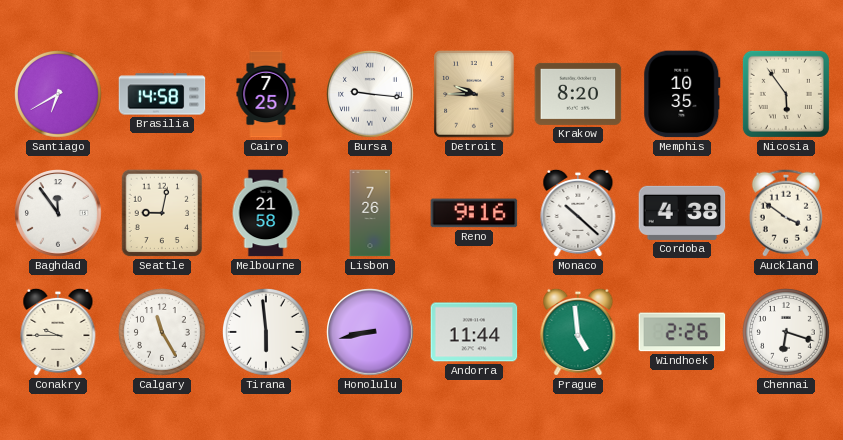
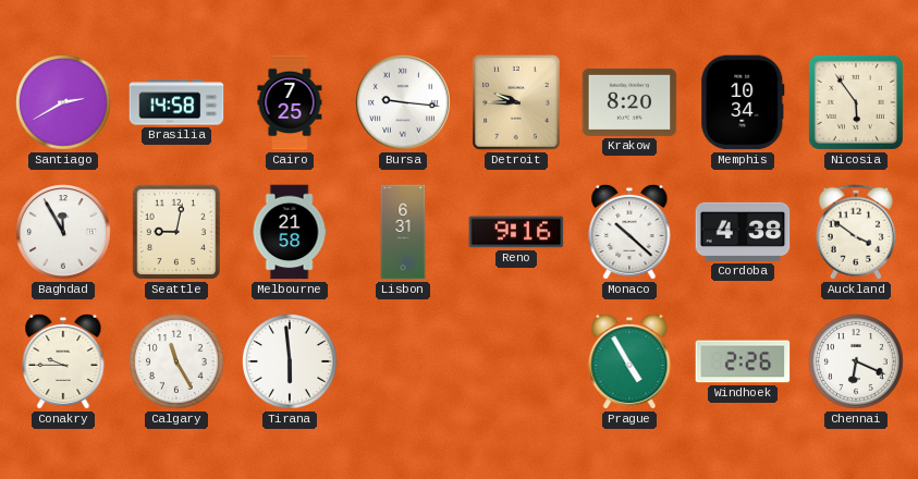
Santiago: 6:40 -> 2:40
Memphis: 10:35 -> 10:34
Baghdad: 11:54 -> 11:55
Lisbon: 7:26 -> 6:31
Honolulu: 8:43 -> none
Andorra: 11:44 -> none
Prague: 4:59 -> 4:55
Chennai: 6:18 -> 6:19
